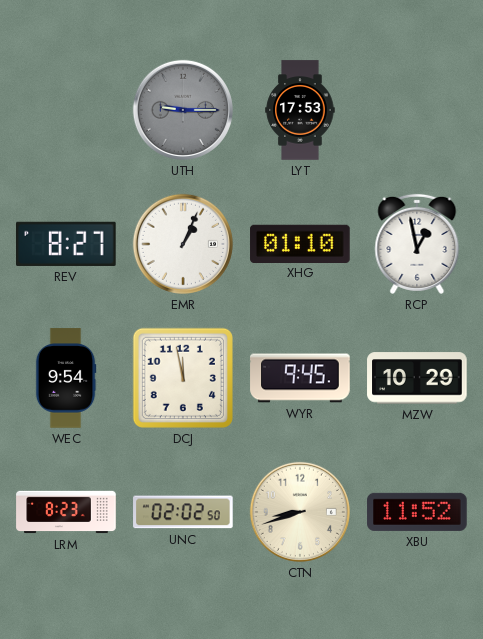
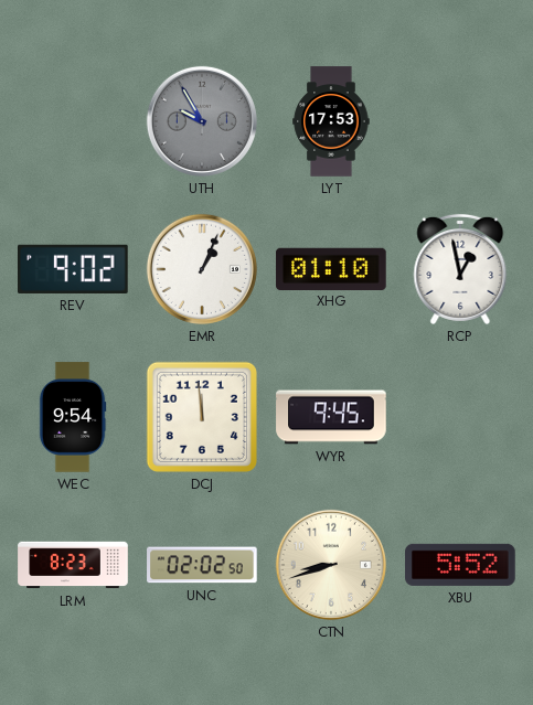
UTH: 9:15 -> 9:55
REV: 8:27 -> 9:02
DCJ: 11:58 -> 11:59
MZW: 10:29 -> none
XBU: 11:52 -> 5:52
